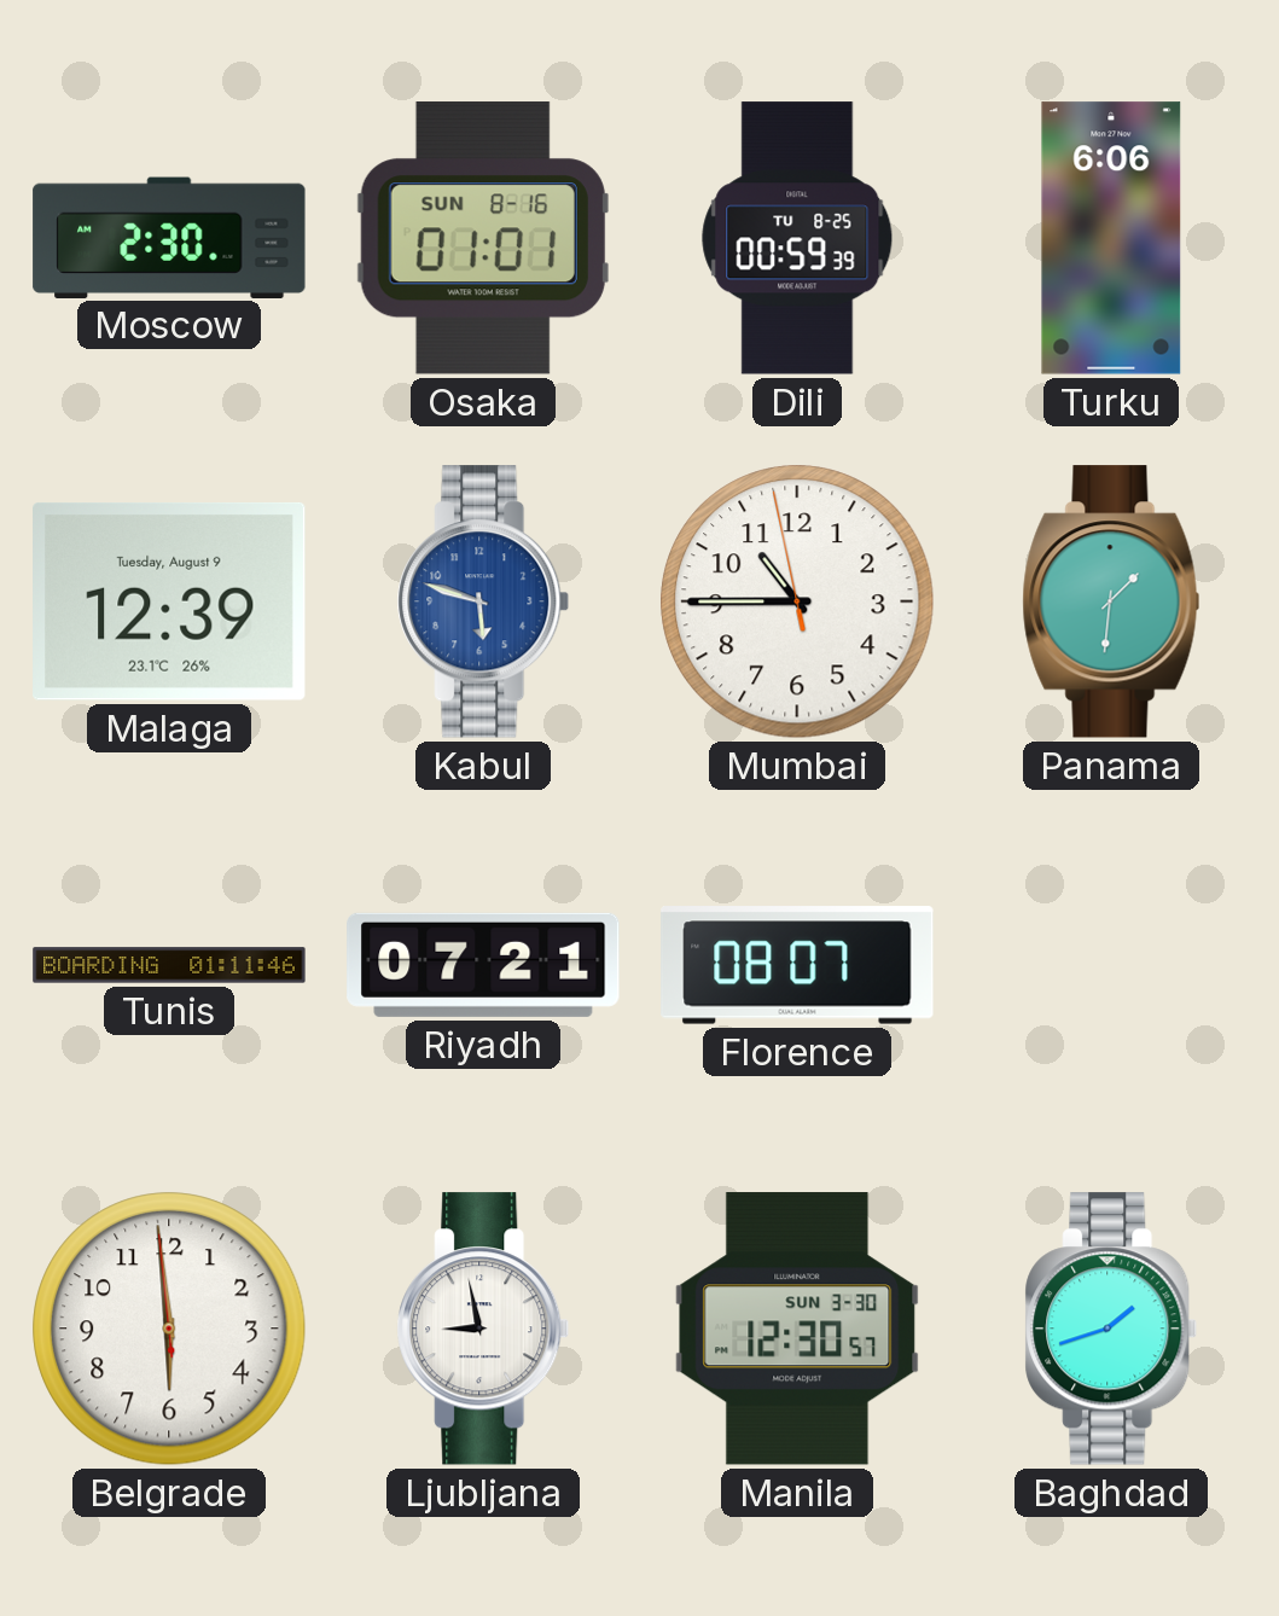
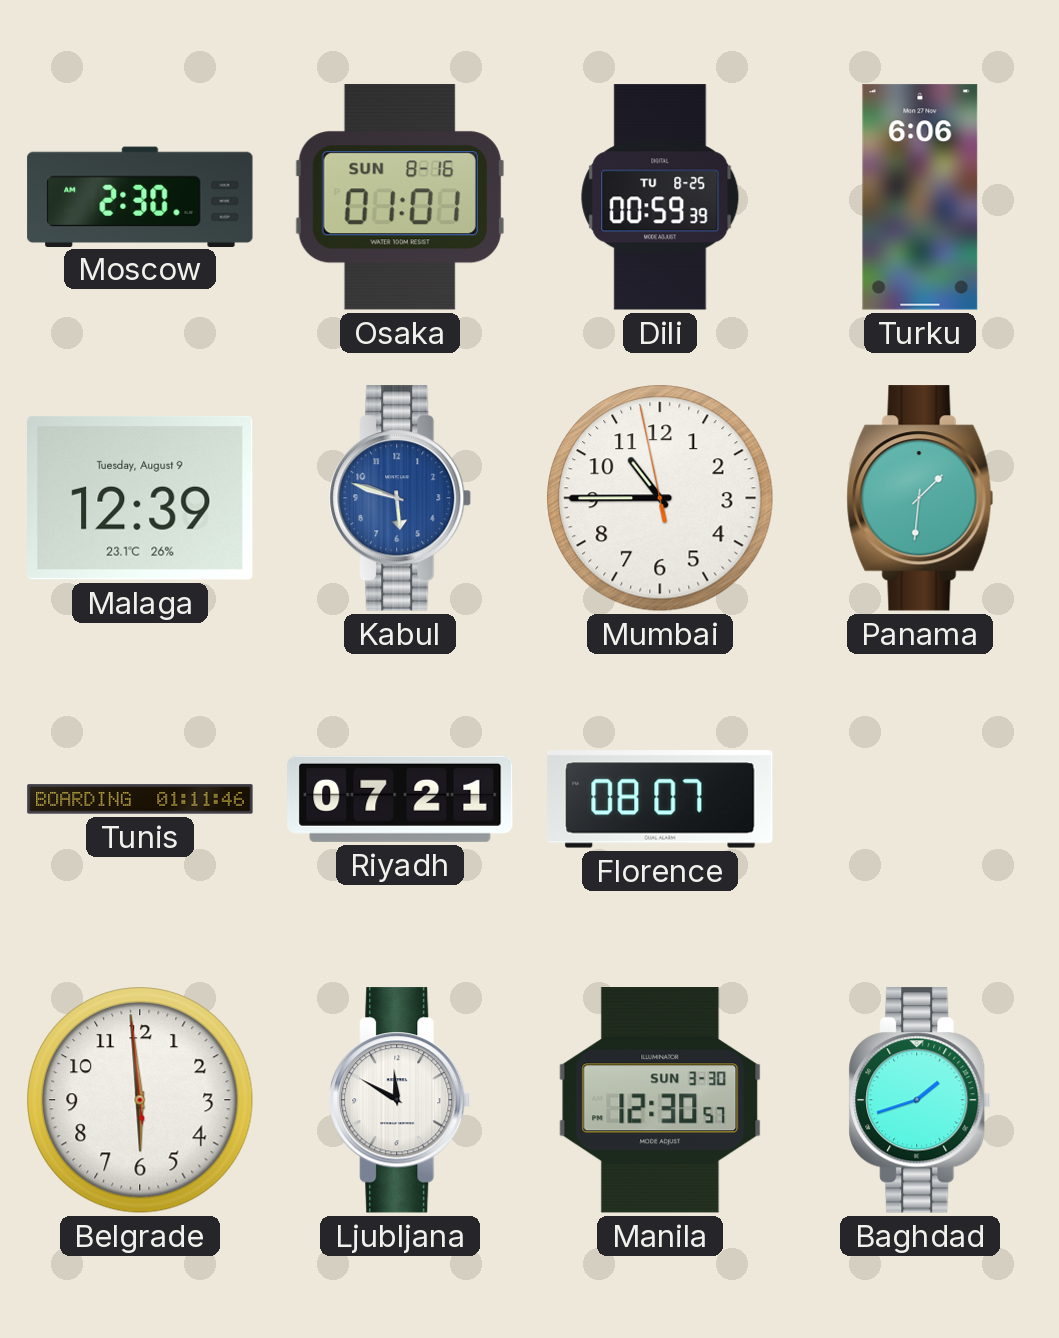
Ljubljana: 8:58 -> 11:50
